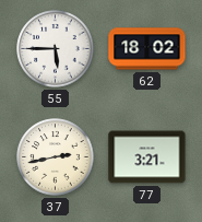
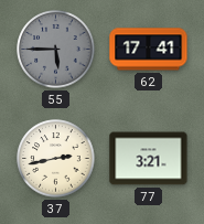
55 dial: white -> grey
62: 18:02 -> 17:41
